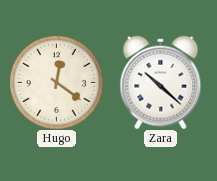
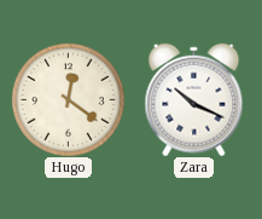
Zara: 10:22 -> 10:19
